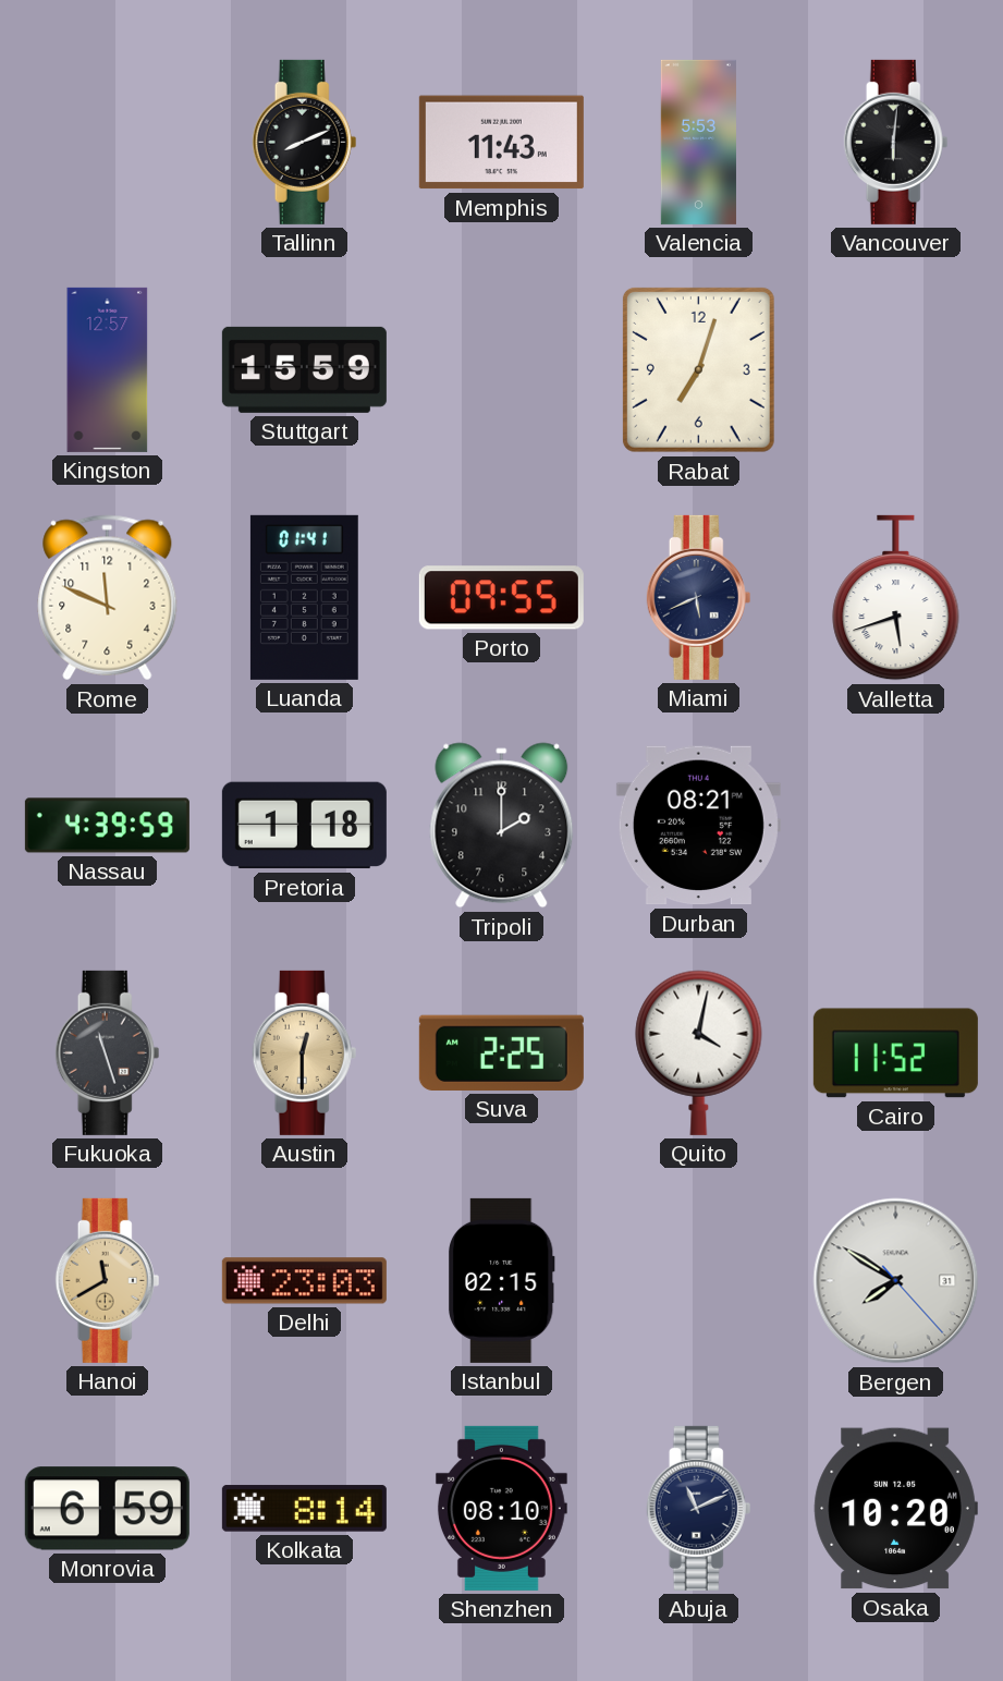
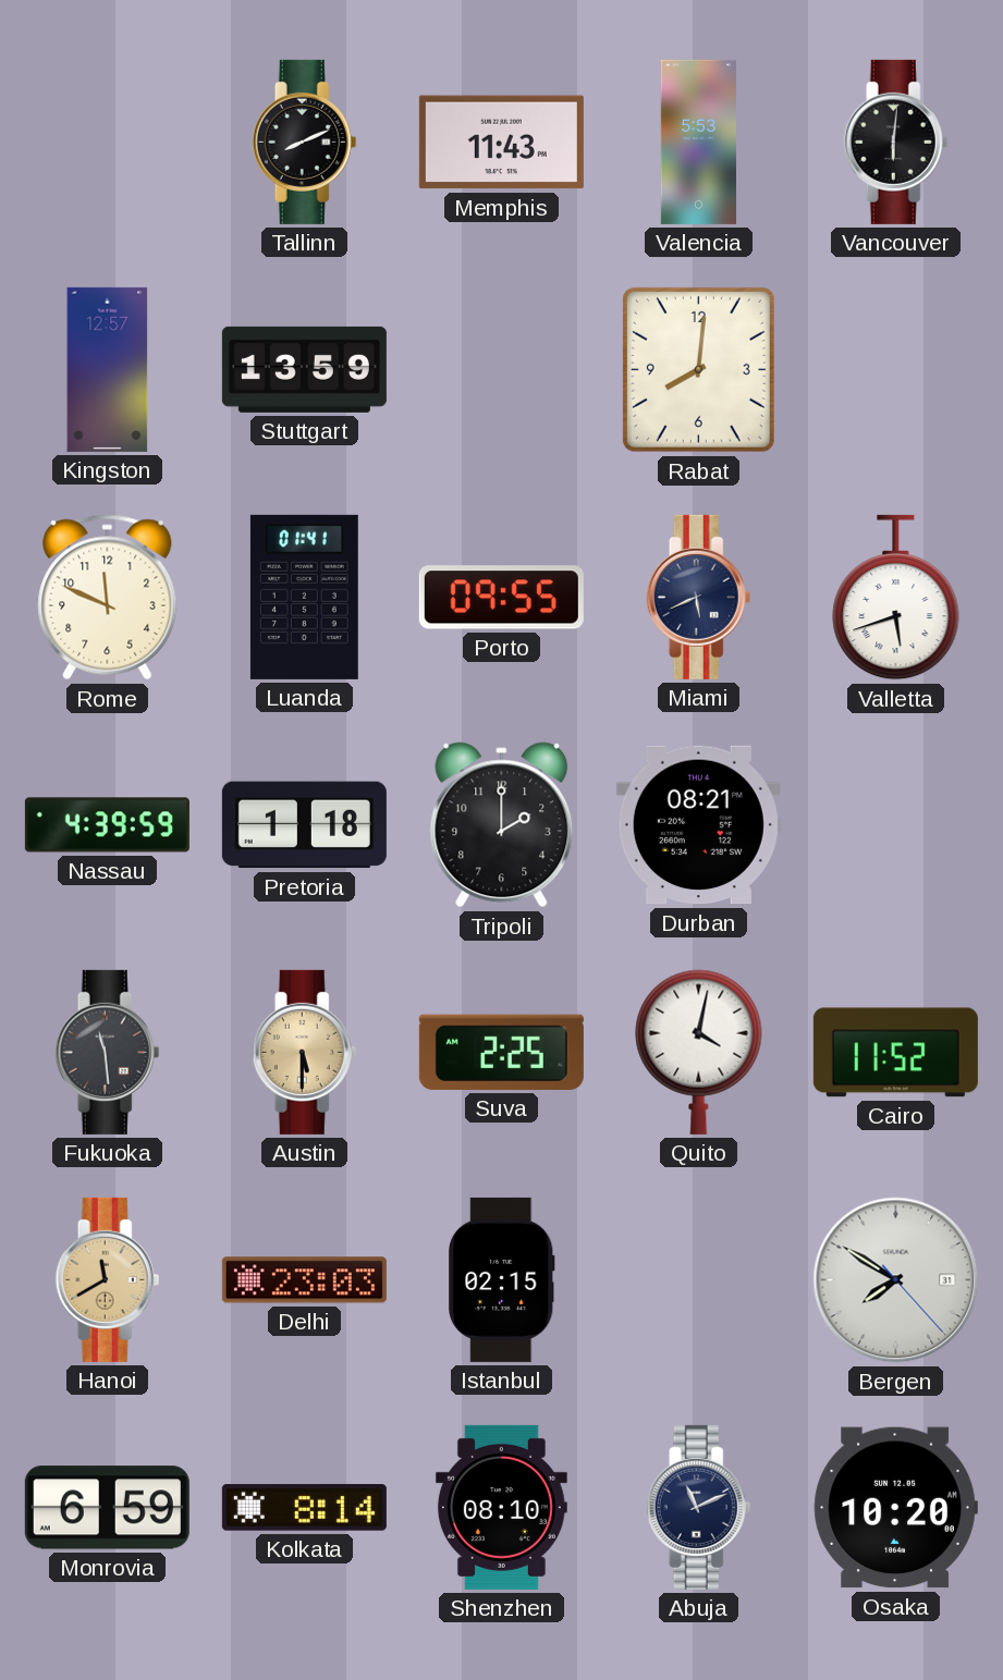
Stuttgart: 15:59 -> 13:59
Rabat: 7:03 -> 8:01
Fukuoka: 11:27 -> 11:29
Austin: 12:30 -> 5:30
